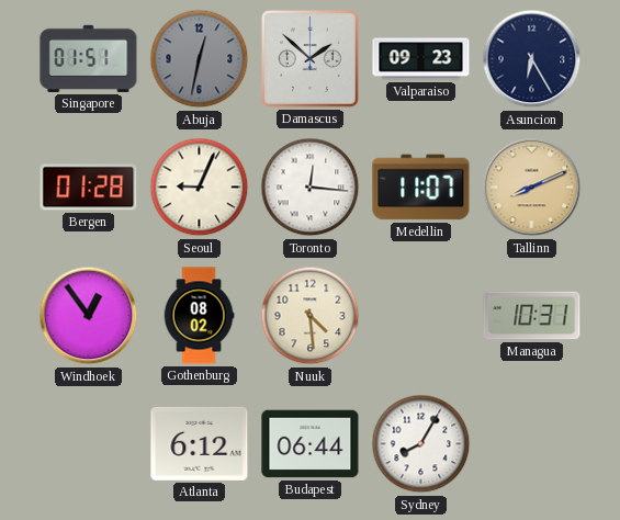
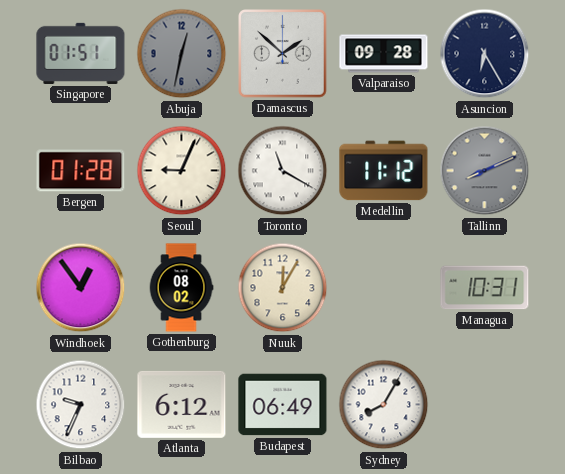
Valparaiso: 09:23 -> 09:28
Toronto: 12:16 -> 11:20
Medellin: 11:07 -> 11:12
Tallinn dial: champagne -> grey
Nuuk: 4:29 -> 12:05
Bilbao: none -> 9:34
Budapest: 06:44 -> 06:49
